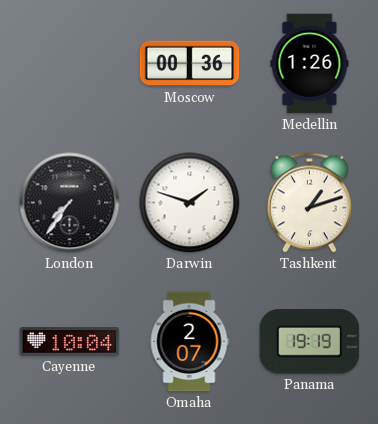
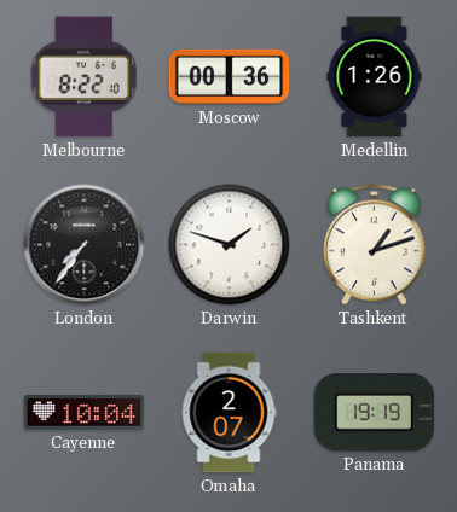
Melbourne: none -> 8:22
